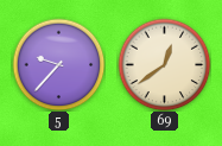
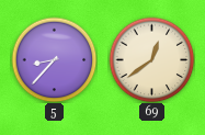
5: 9:37 -> 8:37
